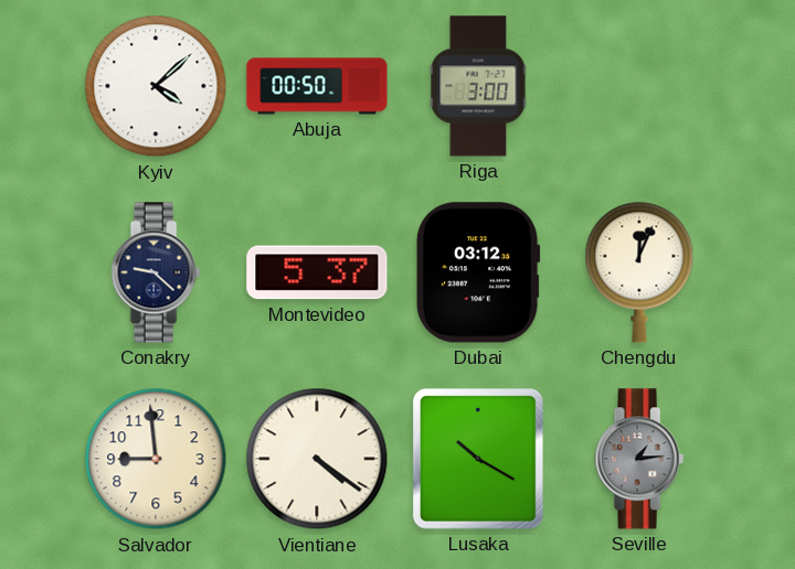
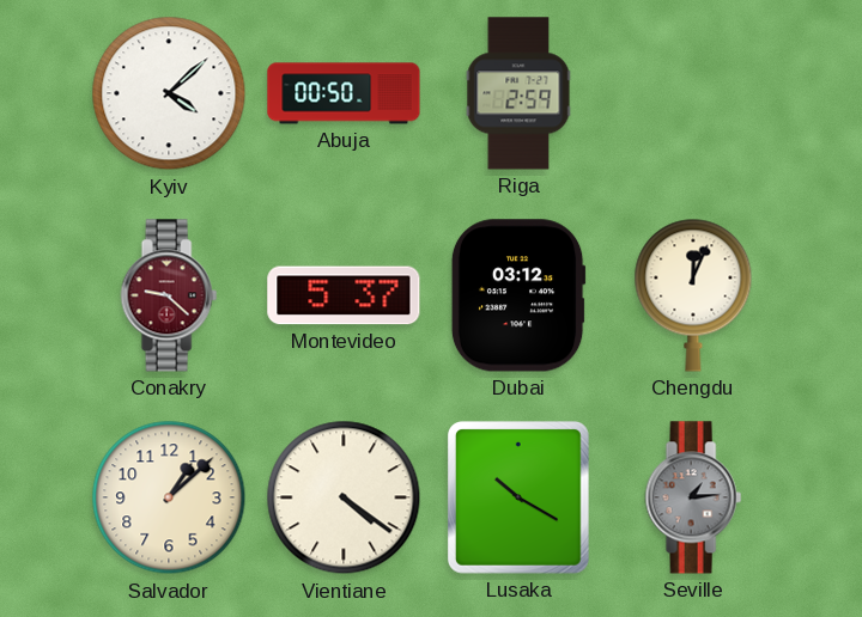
Riga: 3:00 -> 2:59
Conakry dial: navy -> burgundy
Salvador: 8:59 -> 1:08
